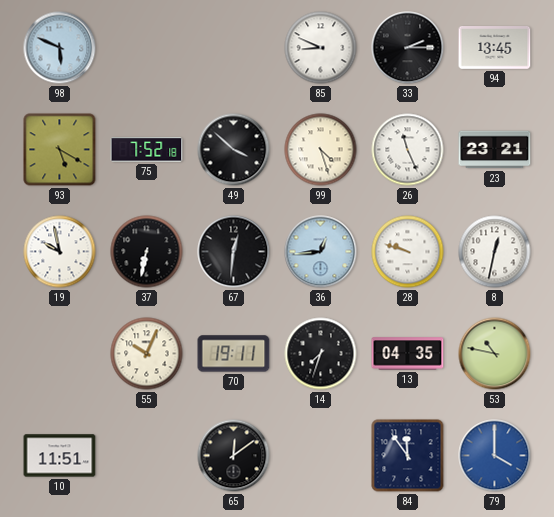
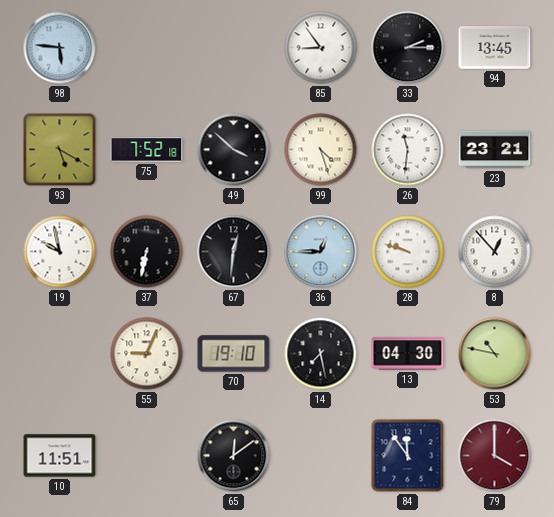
98: 5:49 -> 5:46
85: 8:49 -> 8:54
26: 11:26 -> 11:31
36: 12:44 -> 12:45
8: 12:32 -> 12:53
55: 10:04 -> 9:04
70: 19:11 -> 19:10
14: 7:33 -> 7:28
13: 04:35 -> 04:30
79 dial: blue -> burgundy
